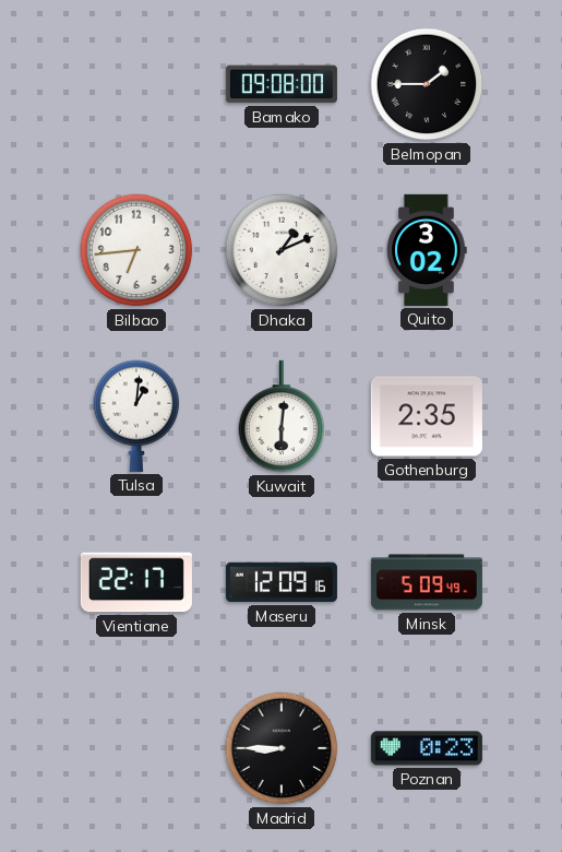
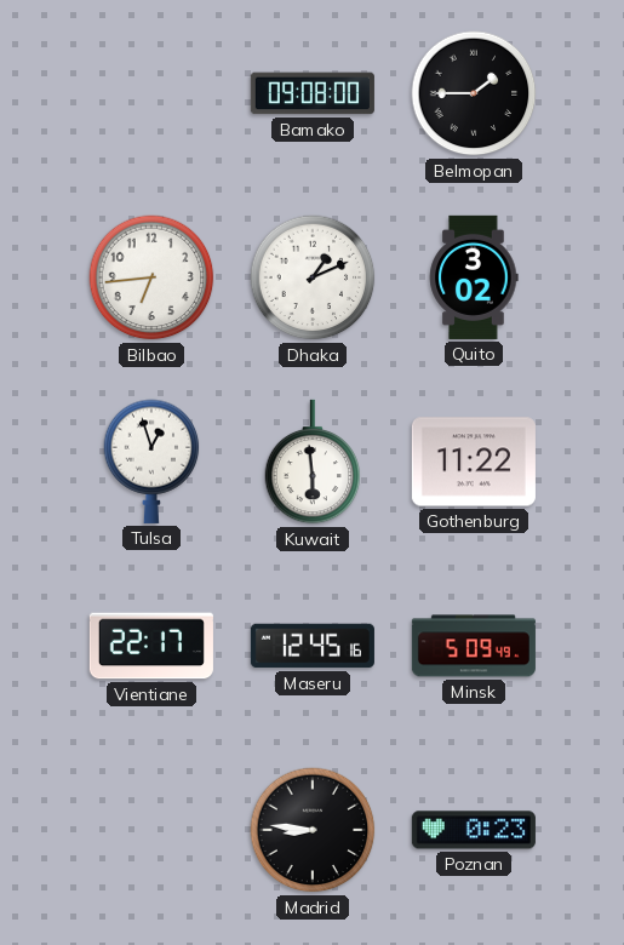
Tulsa: 1:01 -> 12:57
Kuwait: 6:01 -> 5:59
Gothenburg: 2:35 -> 11:22
Maseru: 12:09 -> 12:45
Madrid: 8:45 -> 8:46
